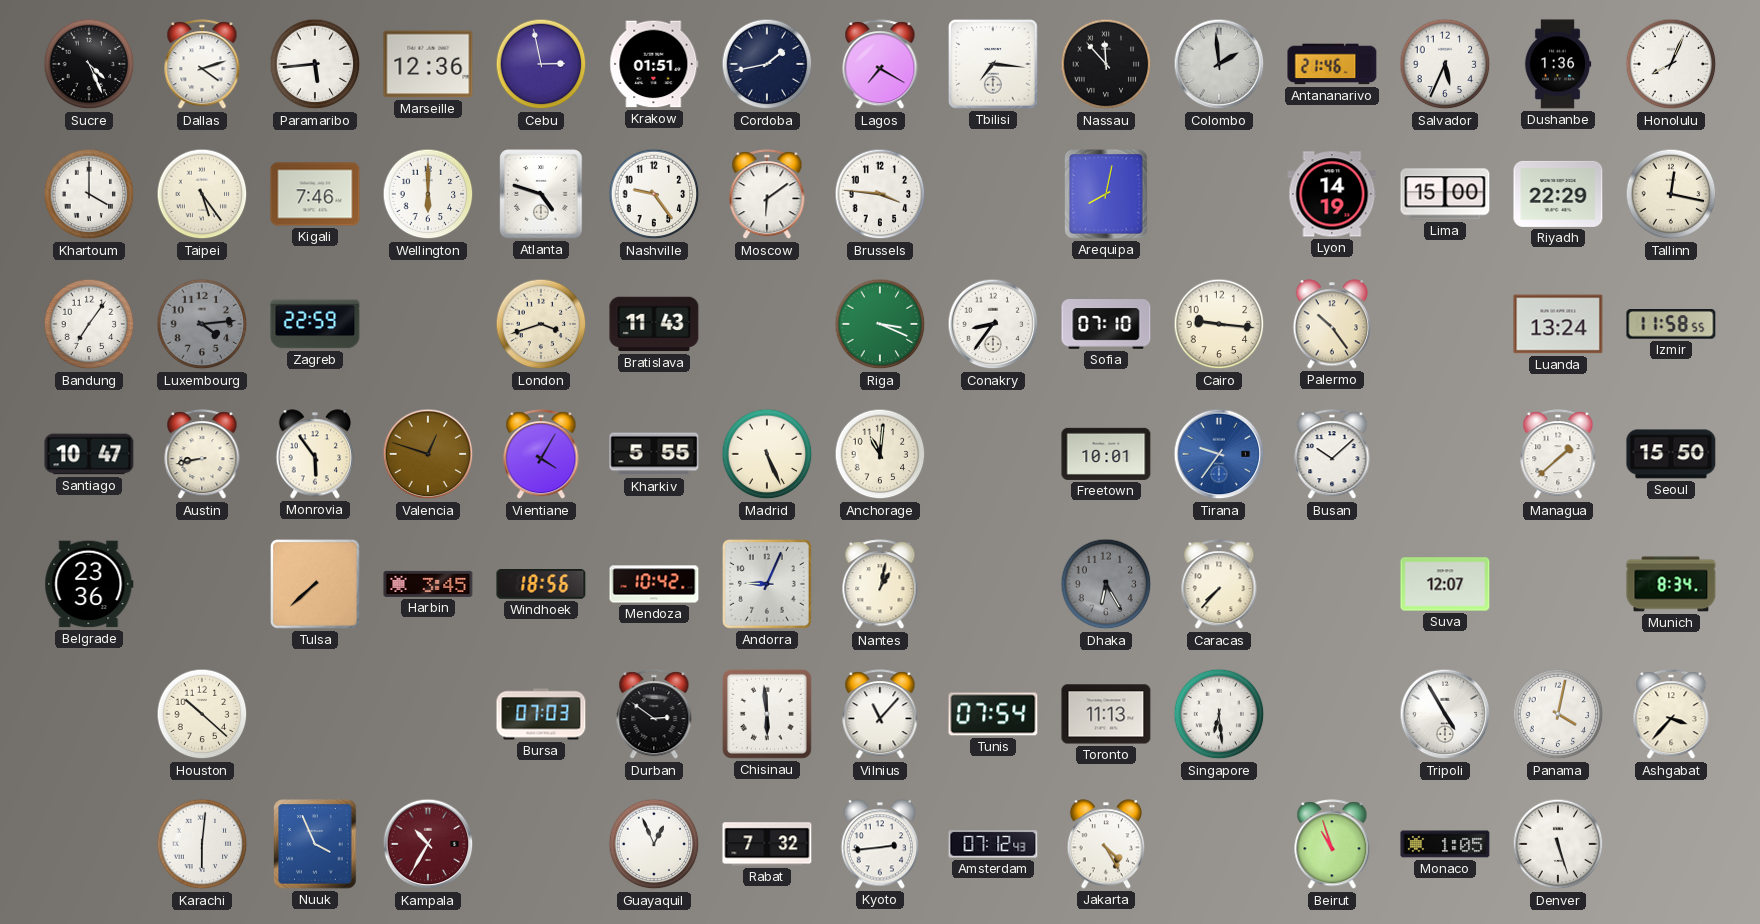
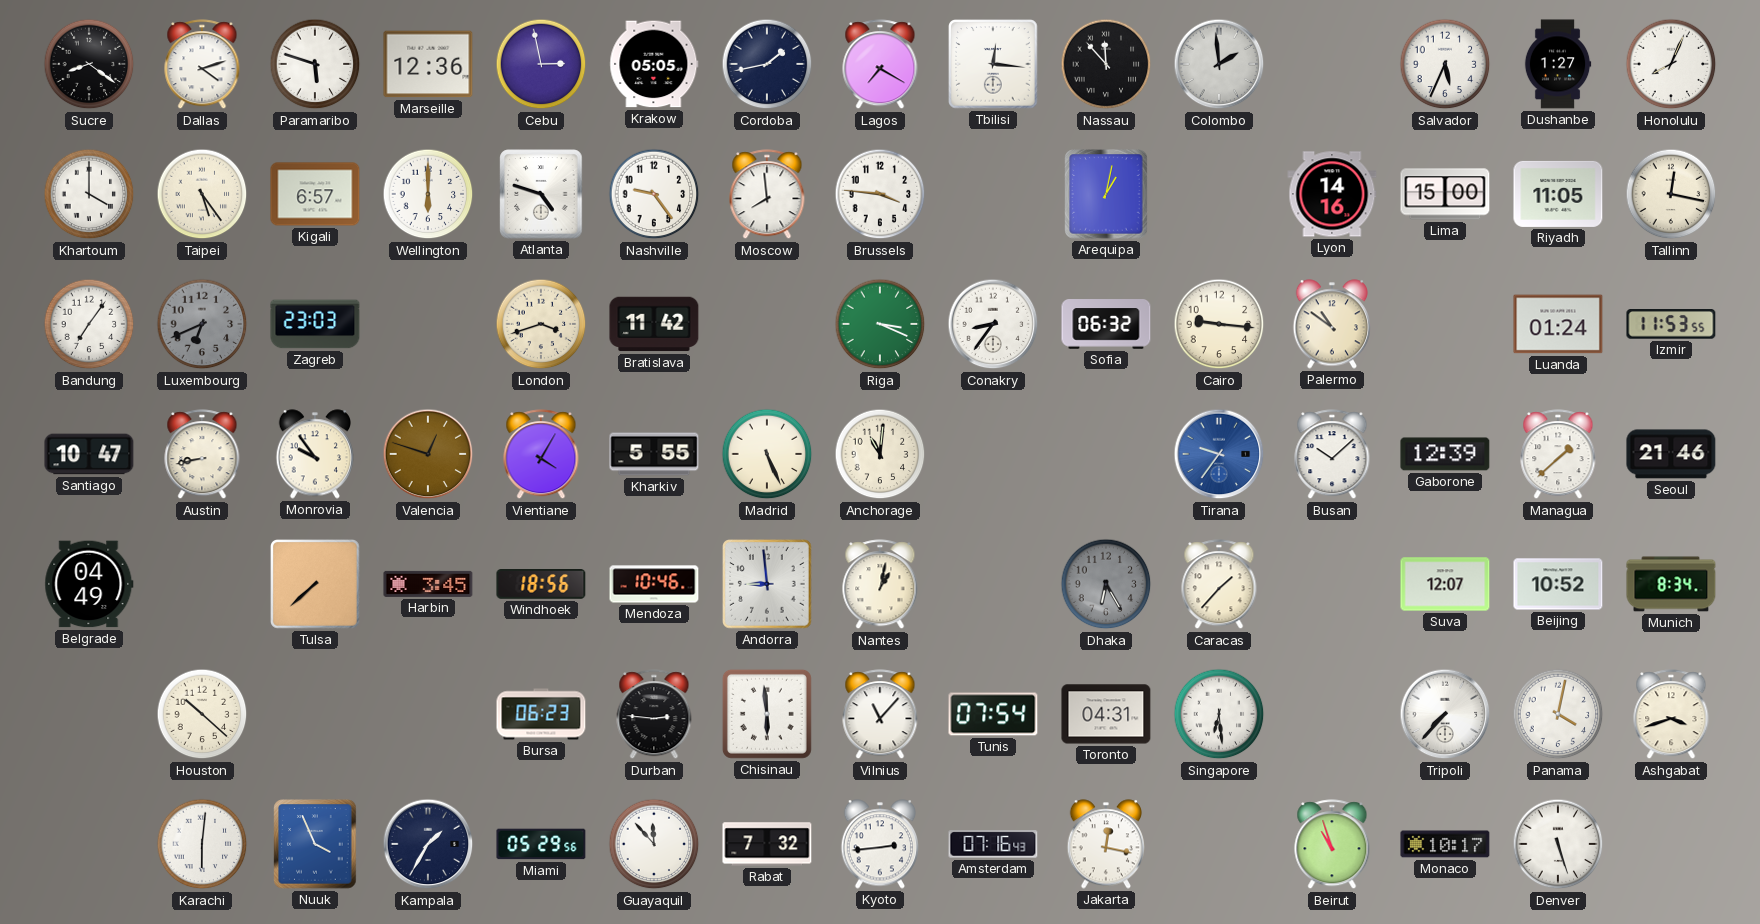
Sucre: 4:26 -> 8:21
Paramaribo: 5:44 -> 5:48
Krakow: 01:51 -> 05:05
Tbilisi: 7:16 -> 12:16
Antananarivo: 21:46 -> none
Dushanbe: 1:36 -> 1:27
Kigali: 7:46 -> 6:57
Moscow: 6:09 -> 7:59
Arequipa: 8:02 -> 1:02
Lyon: 14:19 -> 14:16
Riyadh: 22:29 -> 11:05
Luxembourg: 4:14 -> 6:41
Zagreb: 22:59 -> 23:03
Bratislava: 11:43 -> 11:42
Sofia: 07:10 -> 06:32
Palermo: 10:24 -> 10:51
Luanda: 13:24 -> 01:24
Izmir: 11:58 -> 11:53
Monrovia: 5:54 -> 9:54
Freetown: 10:01 -> none
Gaborone: none -> 12:39
Seoul: 15:50 -> 21:46
Belgrade: 23:36 -> 04:49
Mendoza: 10:42 -> 10:46
Andorra: 9:04 -> 8:59
Caracas: 7:37 -> 1:37
Beijing: none -> 10:52
Bursa: 07:03 -> 06:23
Durban: 2:51 -> 2:46
Toronto: 11:13 -> 04:31
Tripoli: 4:55 -> 7:37
Ashgabat: 3:37 -> 3:42
Kampala: 10:35 -> 1:35
Kampala dial: burgundy -> navy
Miami: none -> 05:29
Guayaquil: 12:56 -> 11:53
Amsterdam: 07:12 -> 07:16
Jakarta: 4:25 -> 12:17
Monaco: 1:05 -> 10:17
